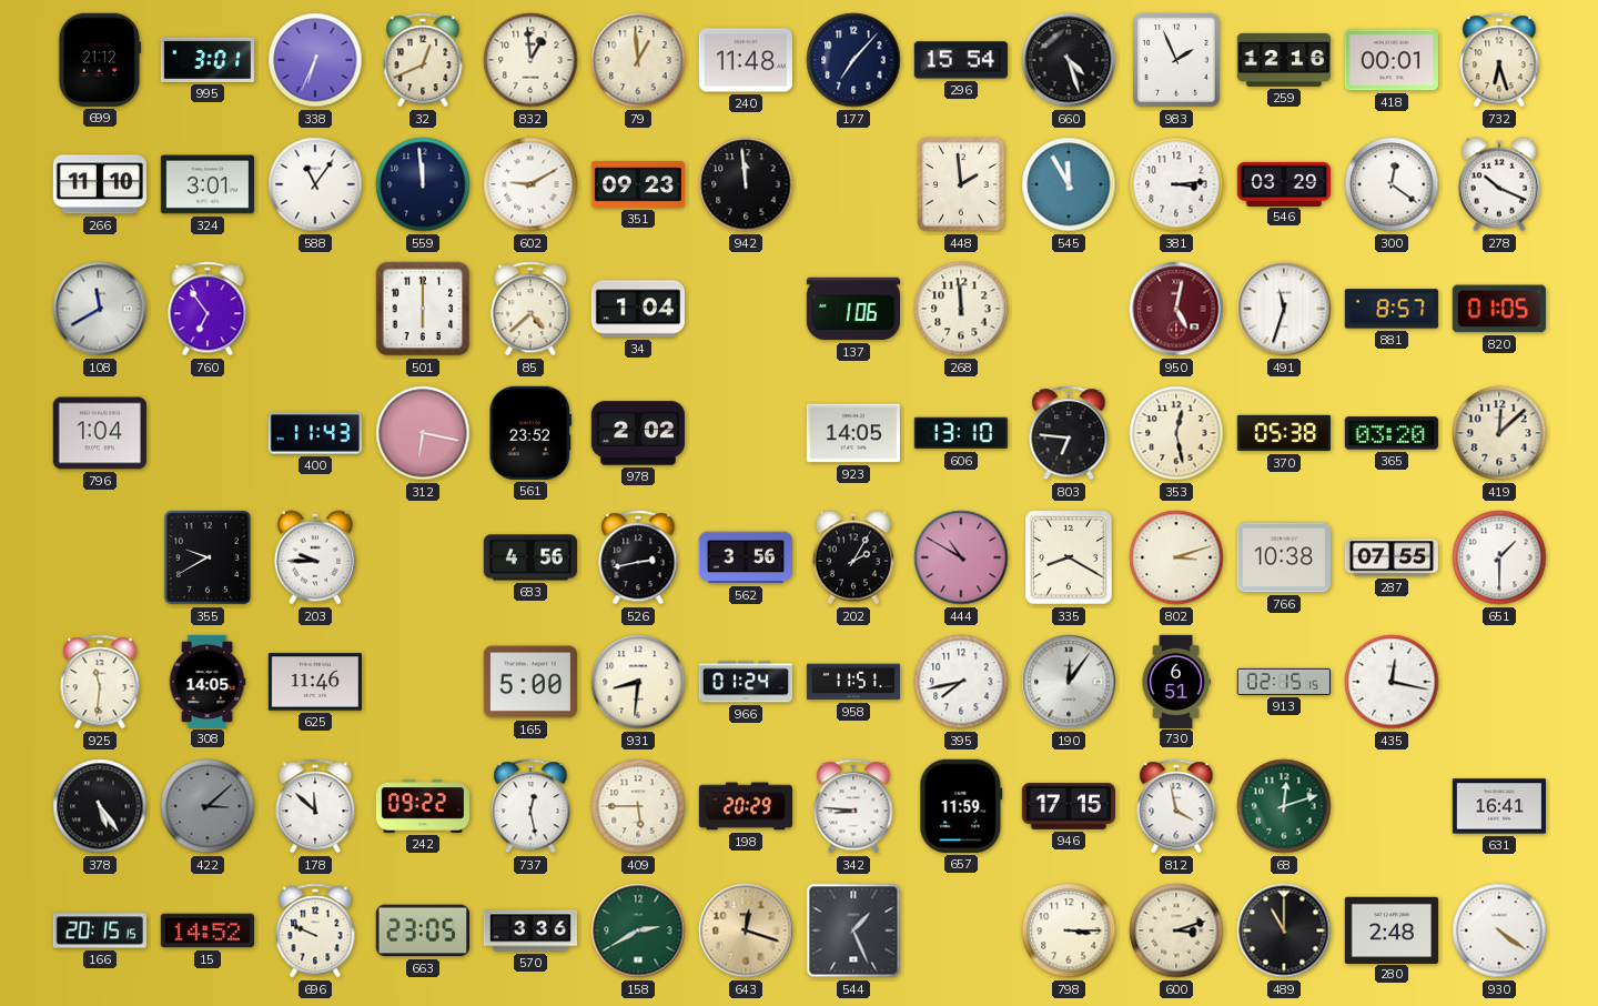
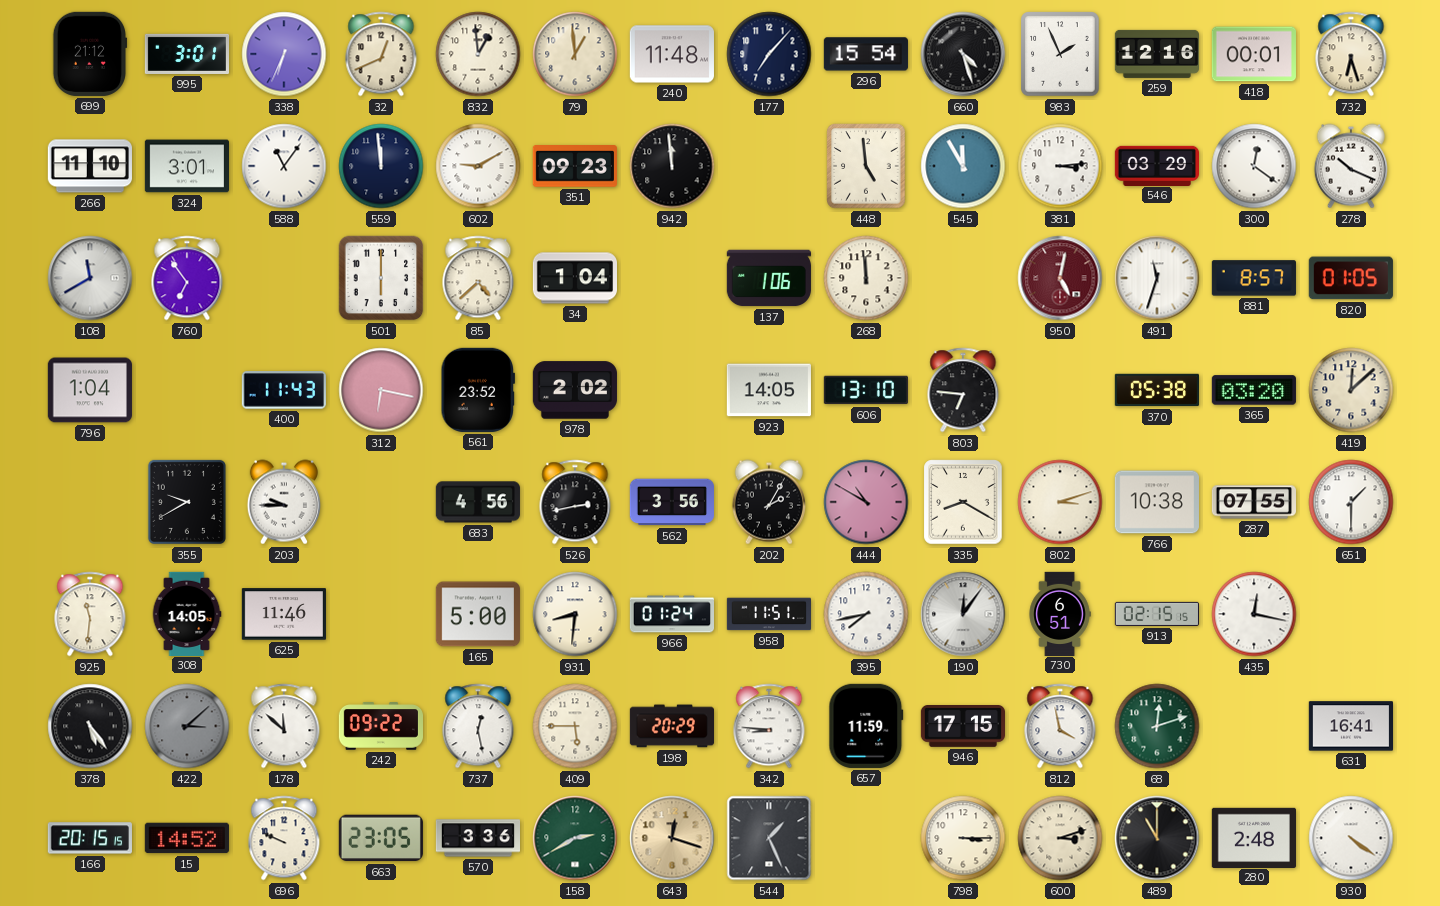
448: 1:59 -> 4:59
353: 12:28 -> none
